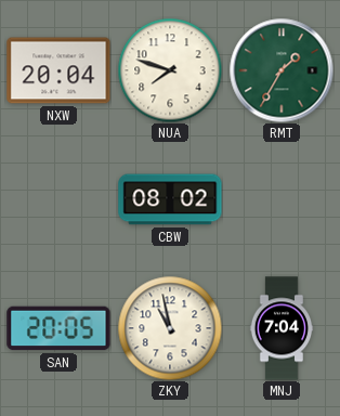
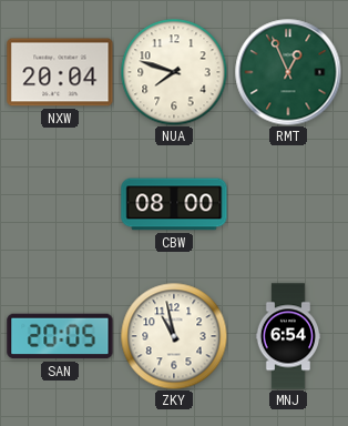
RMT: 1:35 -> 12:56
CBW: 08:02 -> 08:00
MNJ: 7:04 -> 6:54
